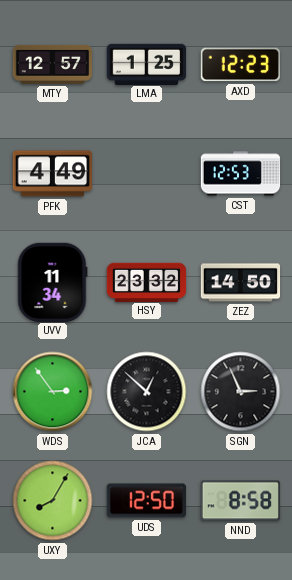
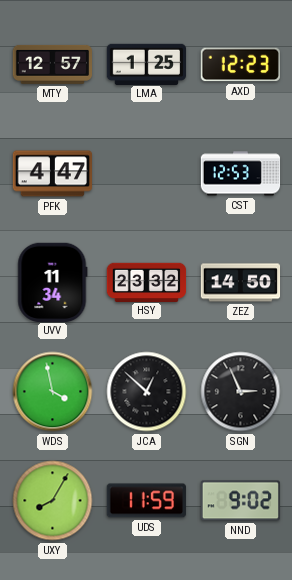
PFK: 4:49 -> 4:47
WDS: 2:54 -> 3:58
UDS: 12:50 -> 11:59
NND: 8:58 -> 9:02
